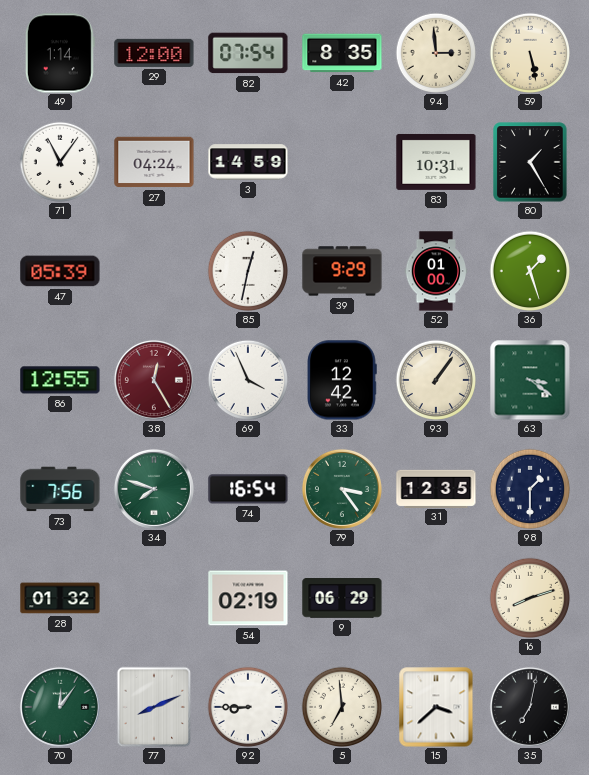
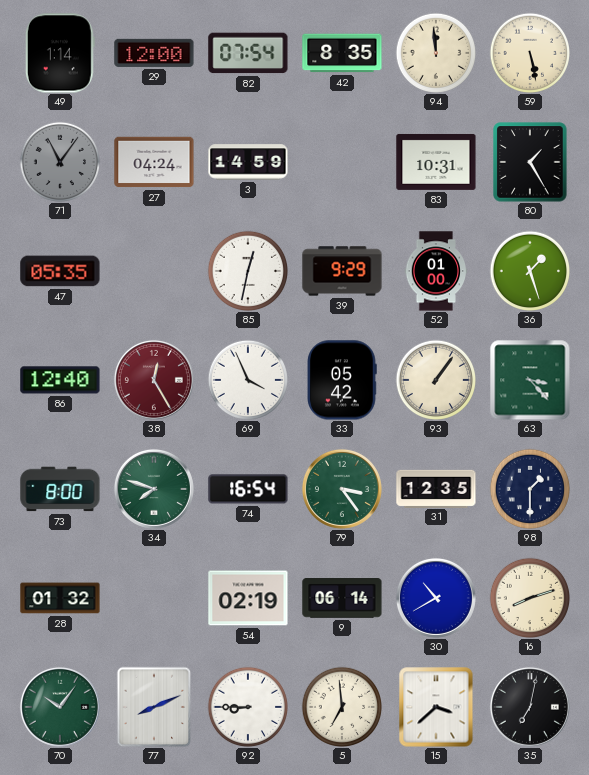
94: 2:59 -> 11:59
71 dial: white -> grey
47: 05:39 -> 05:35
86: 12:55 -> 12:40
33: 12:42 -> 05:42
63: 3:21 -> 3:23
73: 7:56 -> 8:00
9: 06:29 -> 06:14
30: none -> 10:40
70: 12:06 -> 10:06
